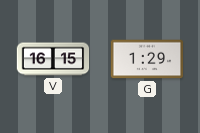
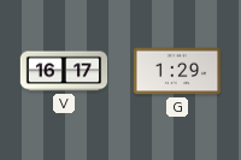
V: 16:15 -> 16:17
